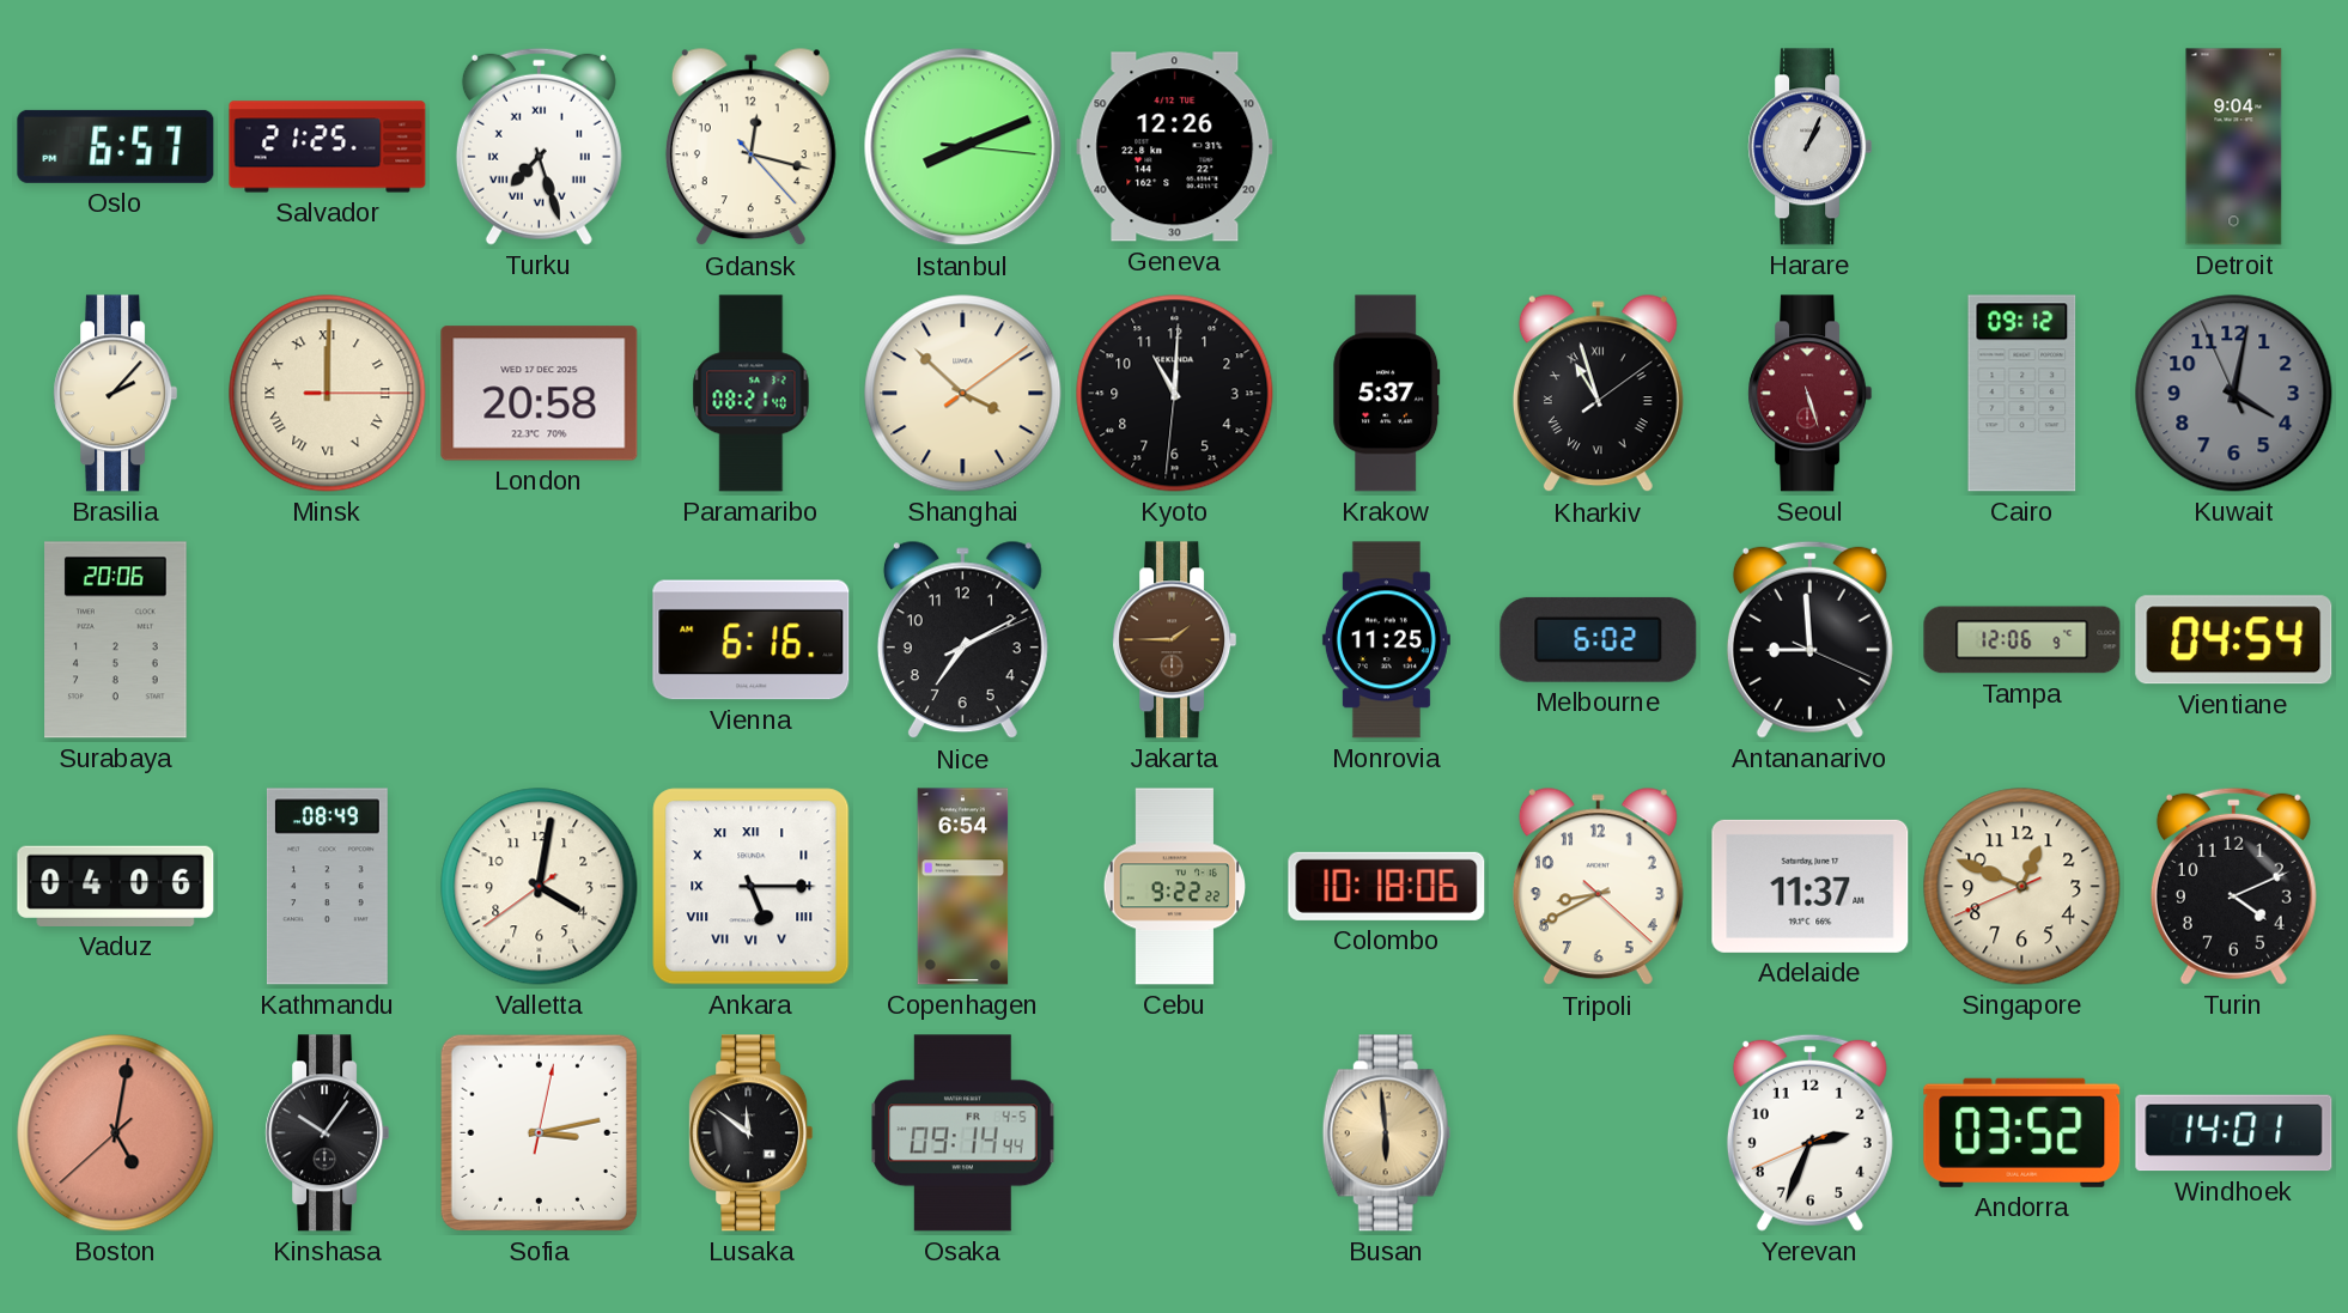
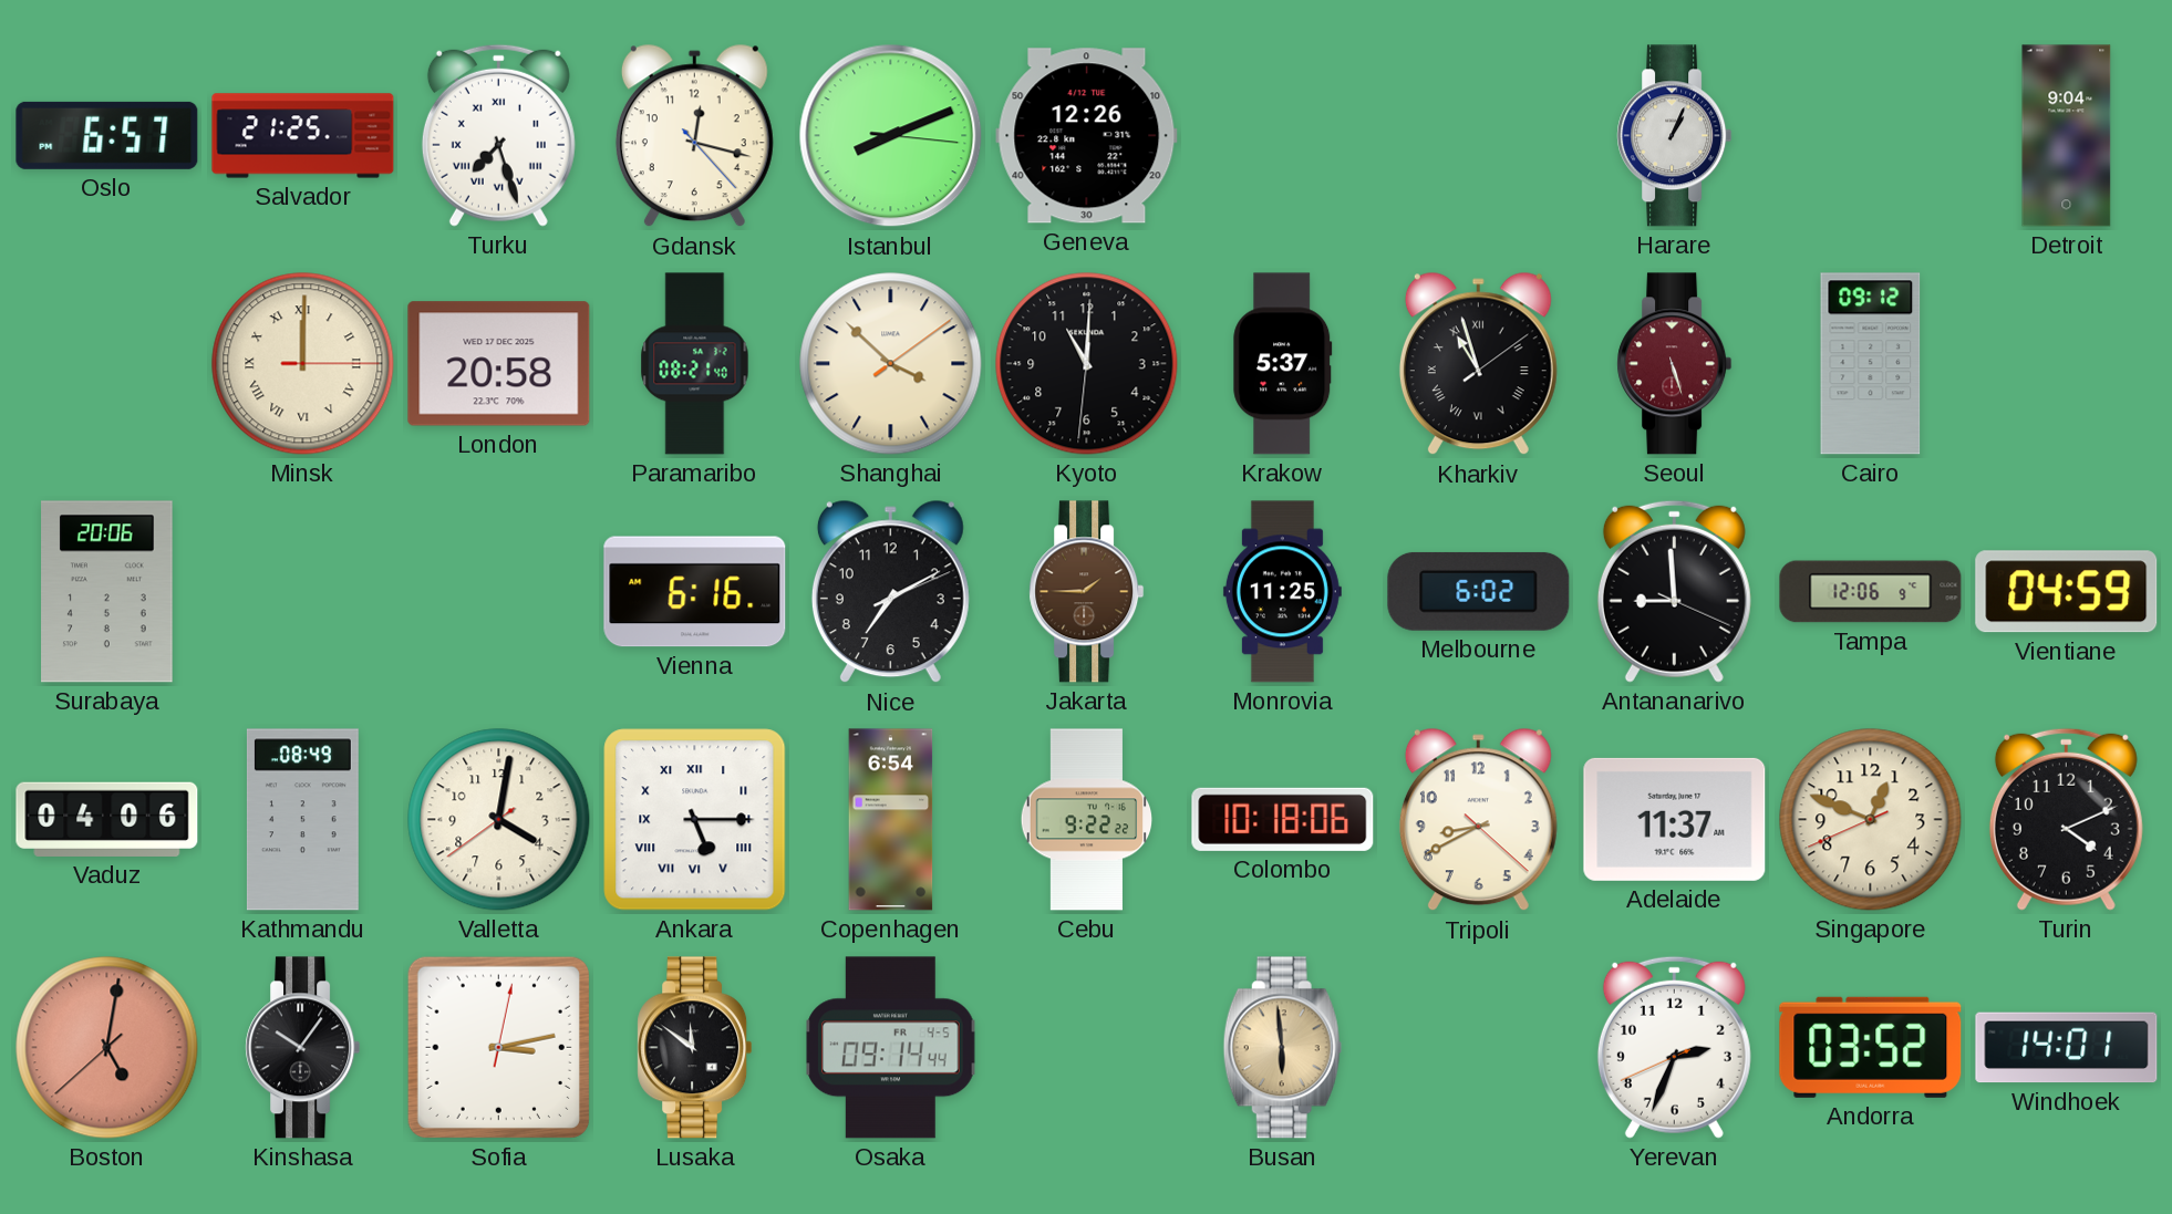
Brasilia: 2:07 -> none
Kuwait: 4:01 -> none
Vientiane: 04:54 -> 04:59
